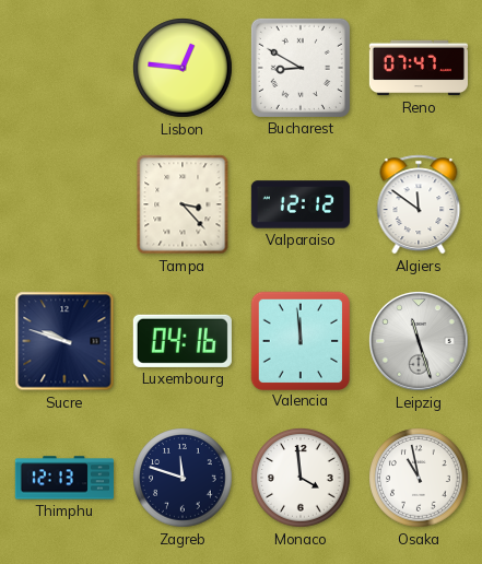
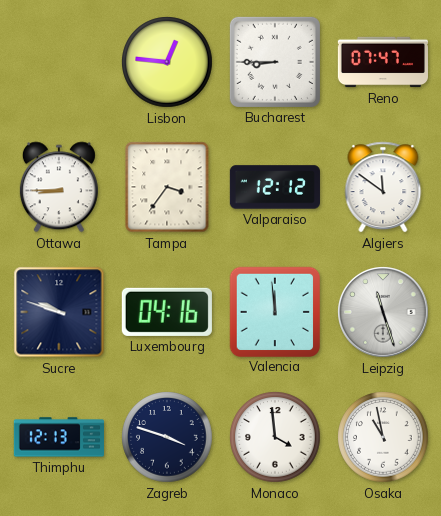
Bucharest: 8:50 -> 8:45
Ottawa: none -> 8:45
Tampa: 3:23 -> 3:36
Zagreb: 11:48 -> 3:48
